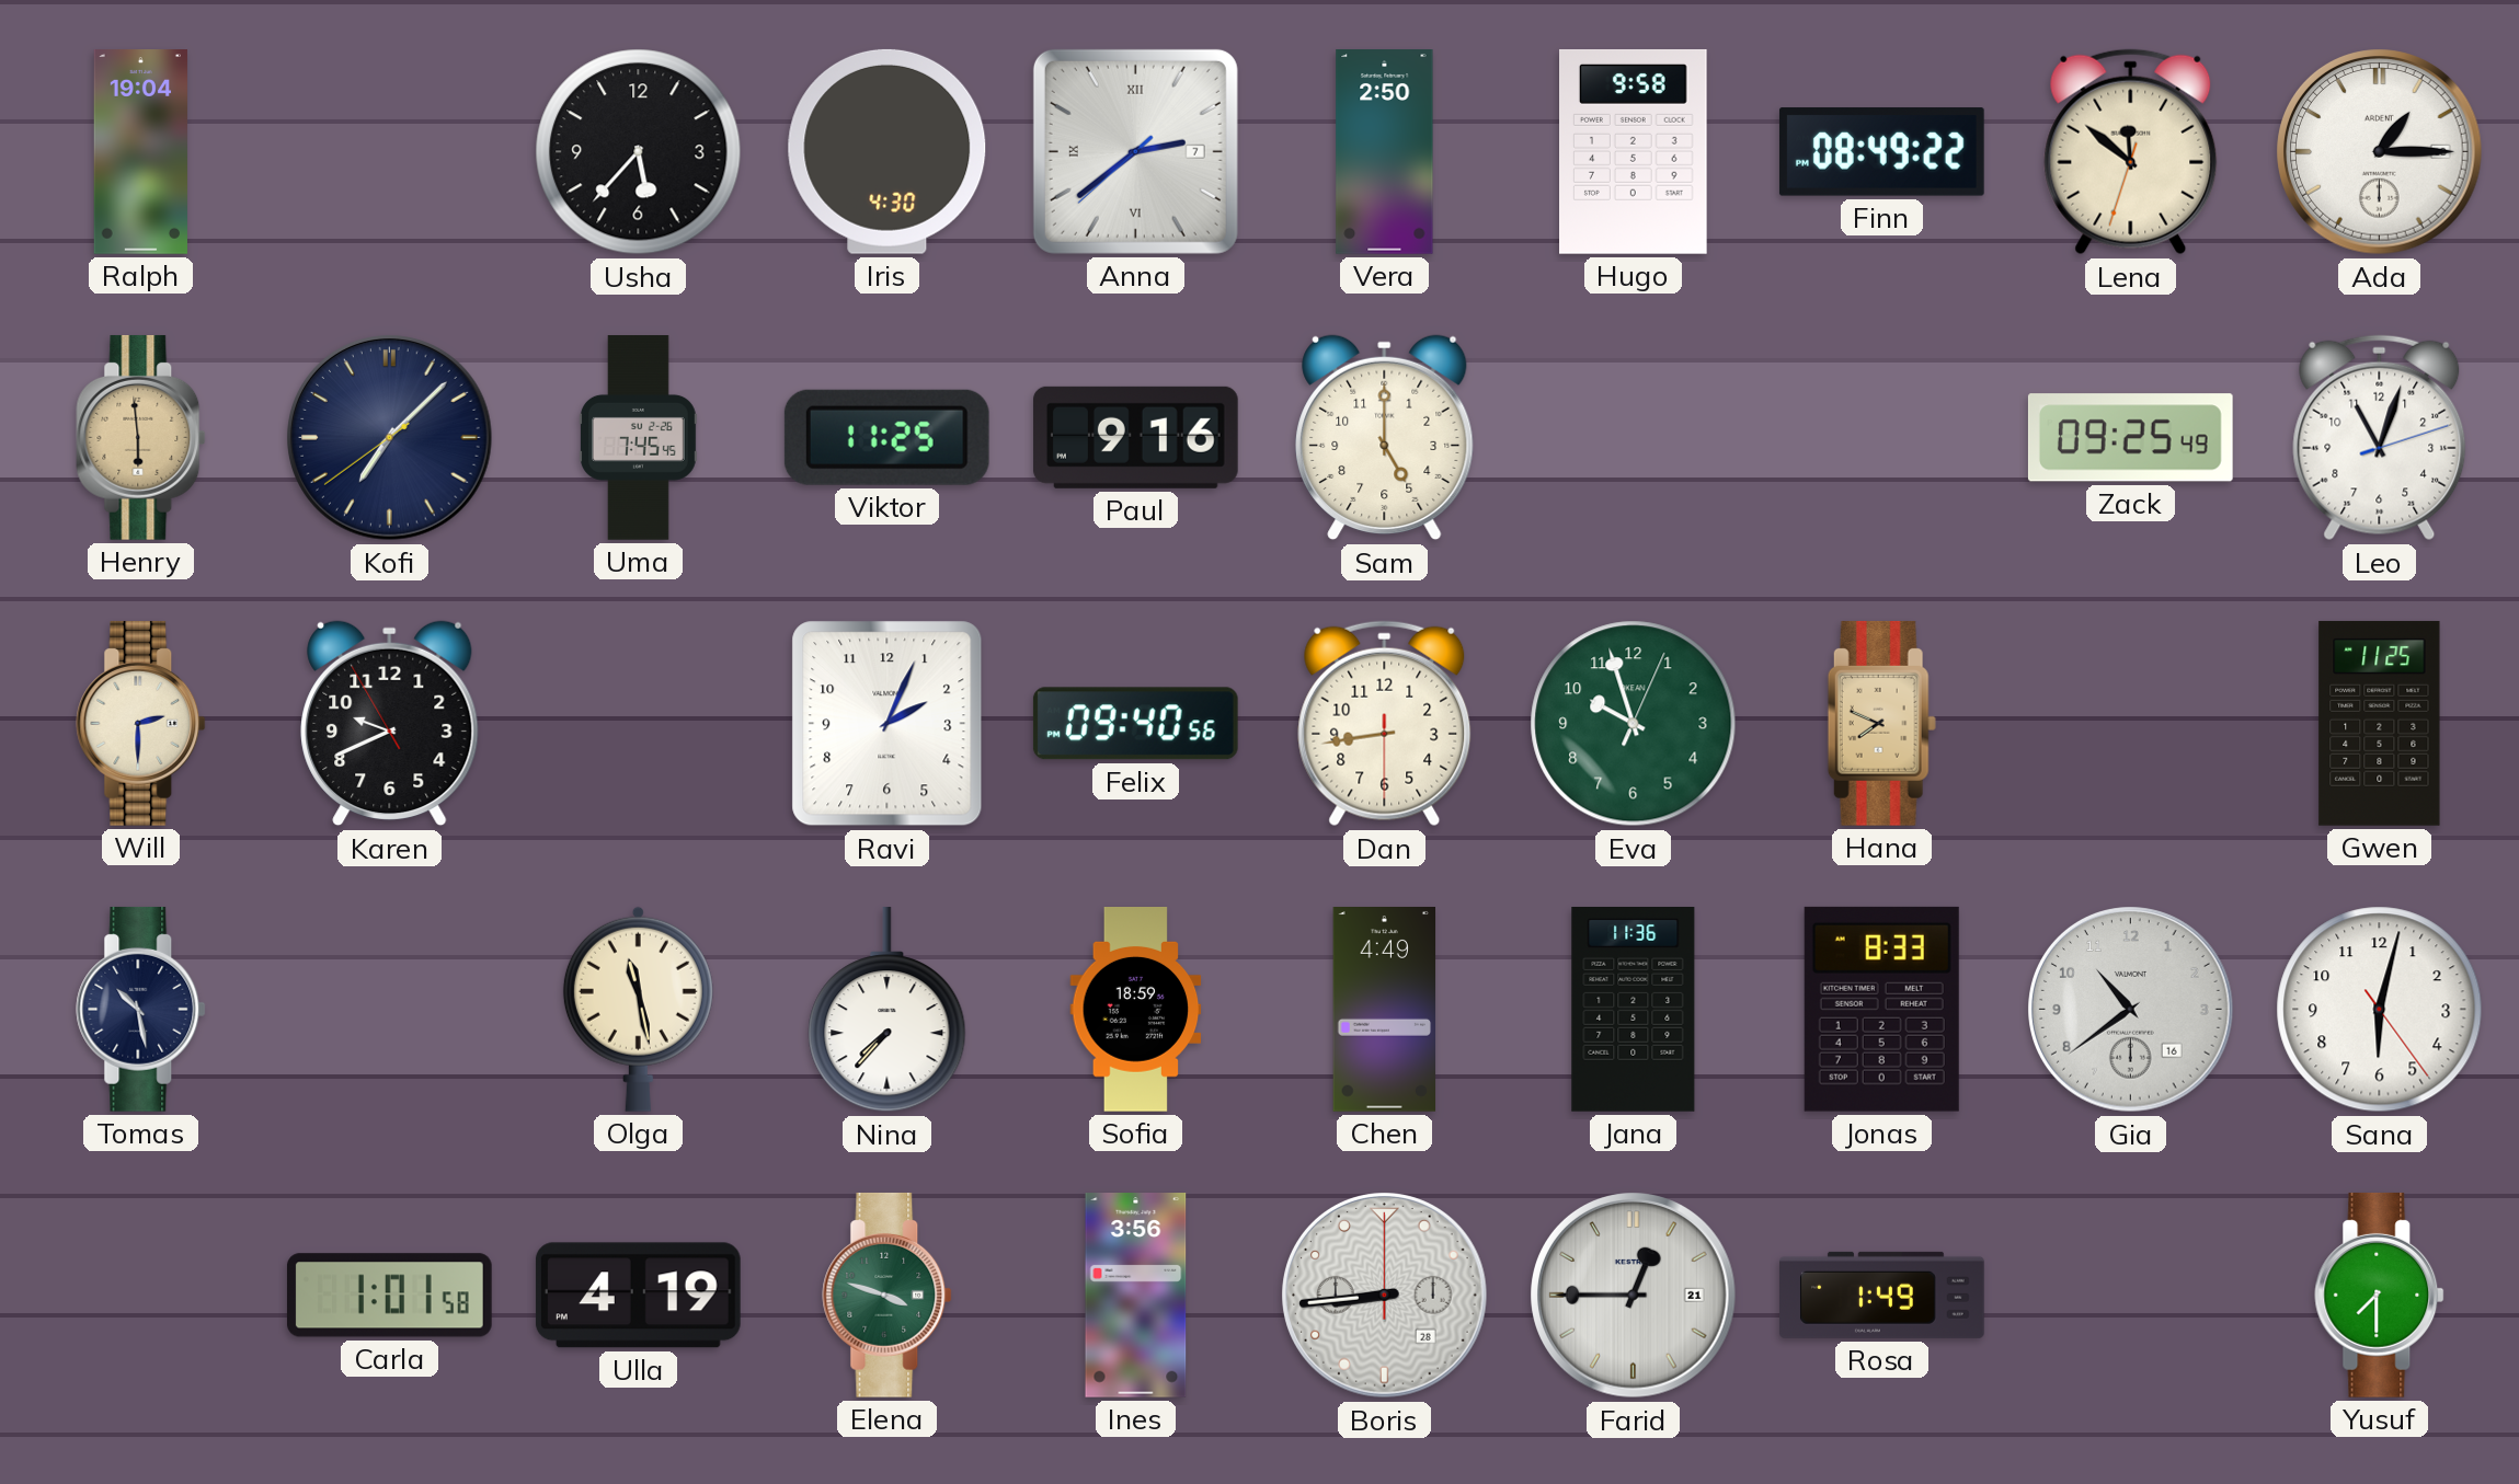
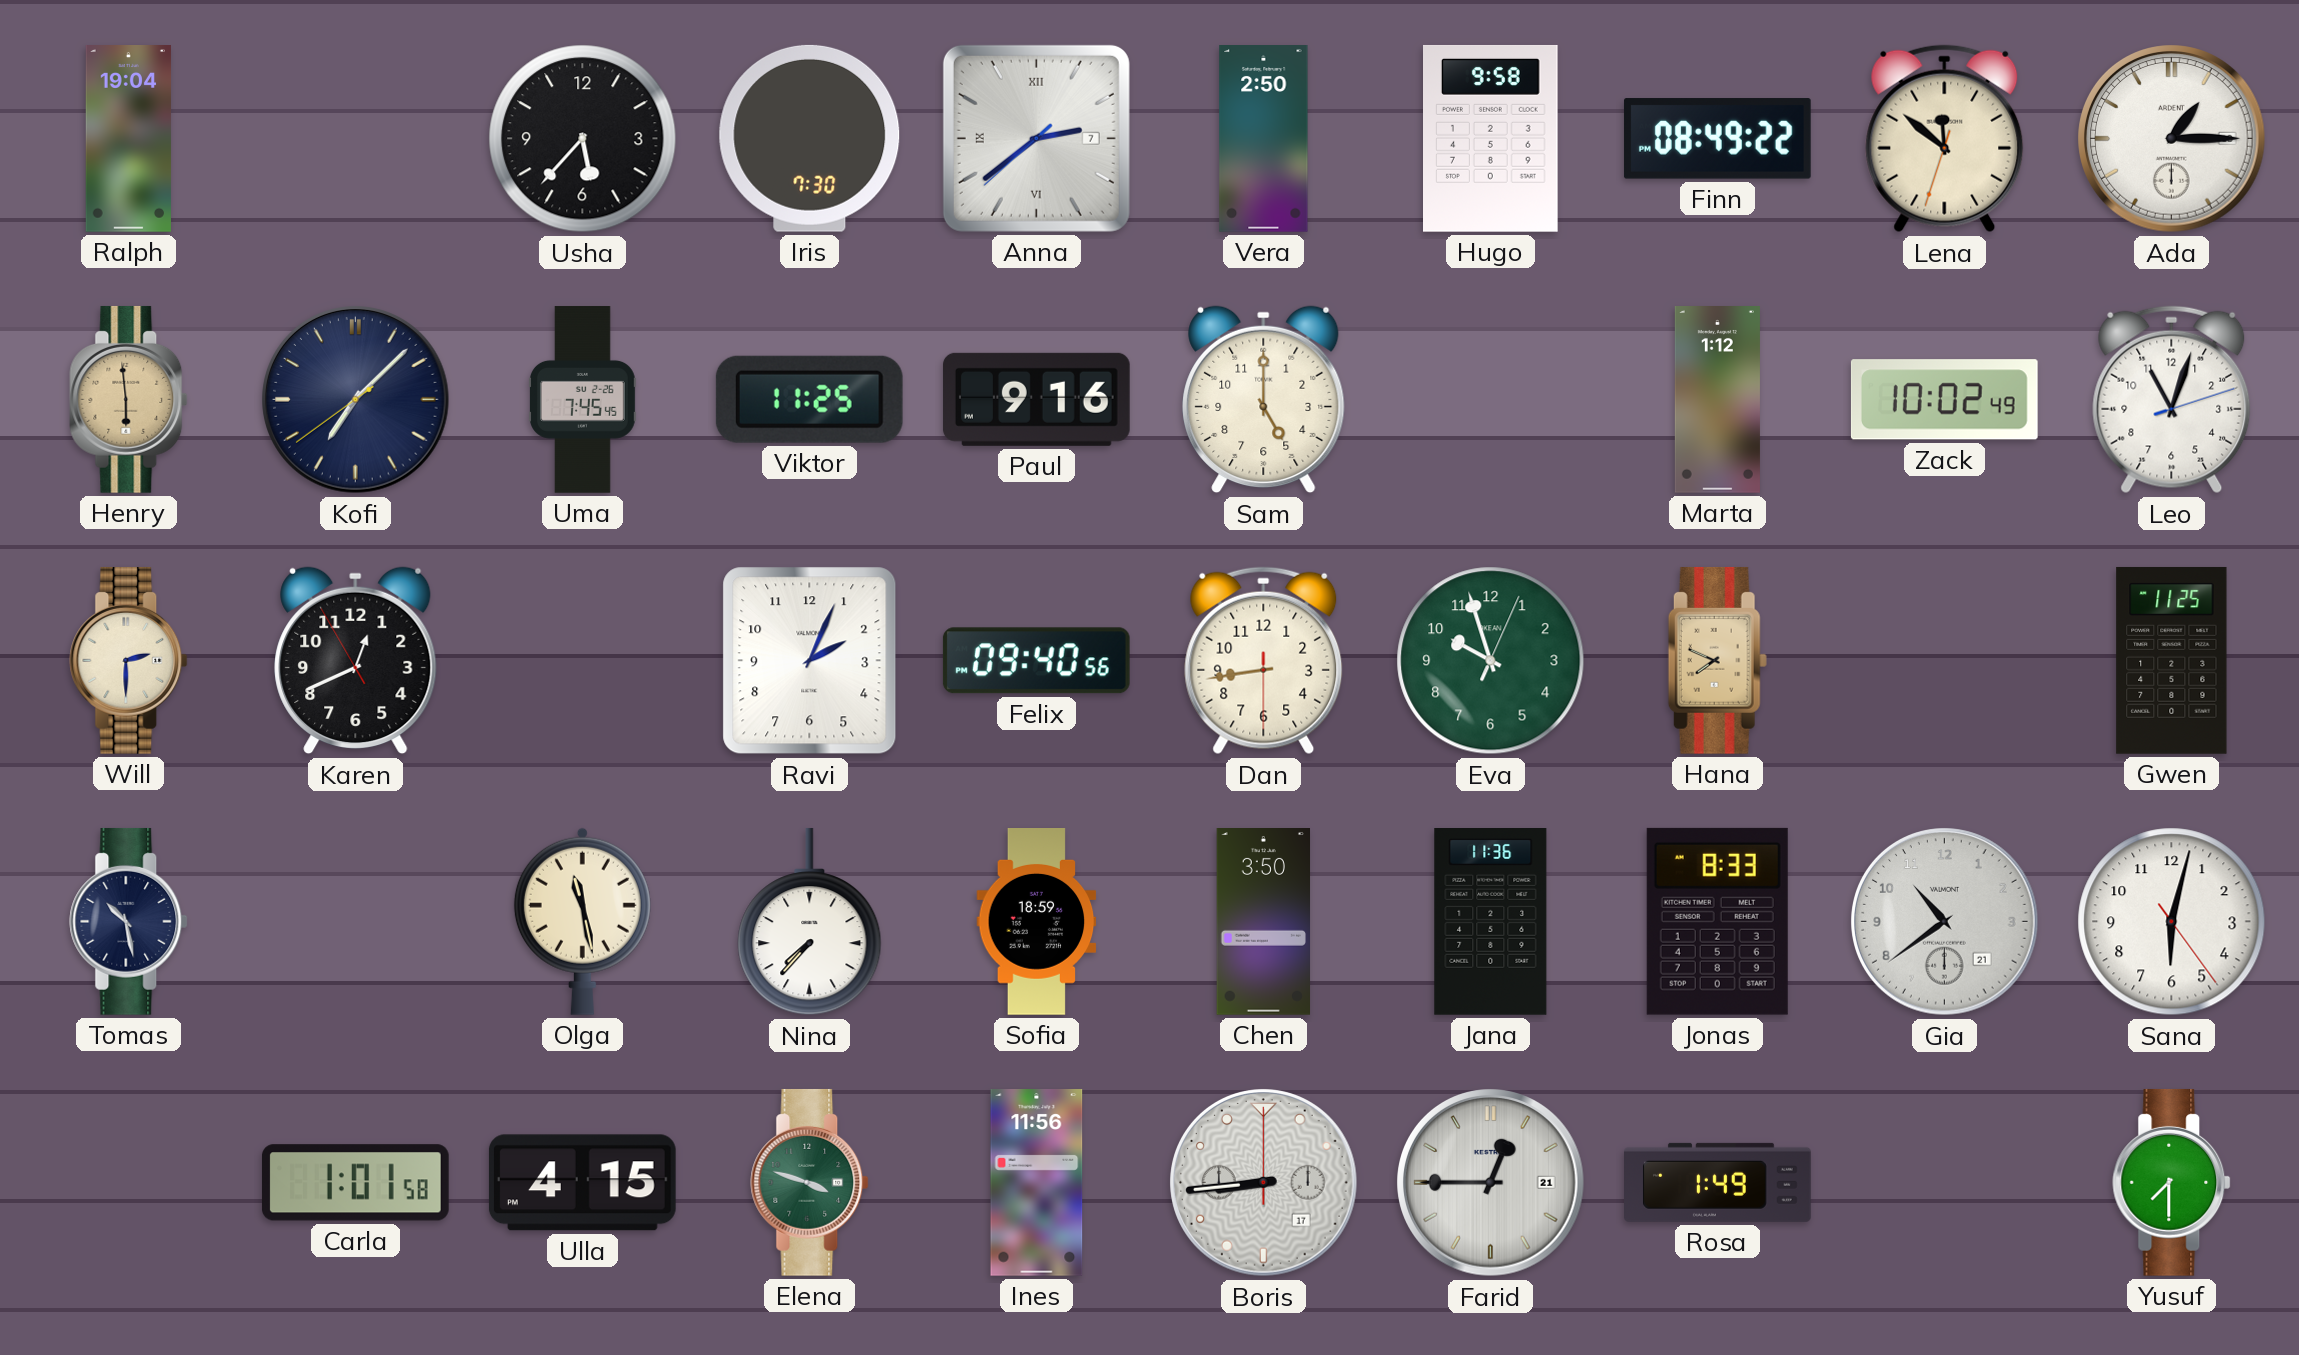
Iris: 4:30 -> 7:30
Marta: none -> 1:12
Zack: 09:25 -> 10:02
Karen: 9:40 -> 12:40
Chen: 4:49 -> 3:50
Gia date: 16 -> 21
Ulla: 4:19 -> 4:15
Ines: 3:56 -> 11:56
Boris date: 28 -> 17
